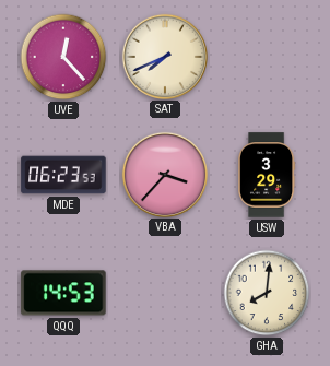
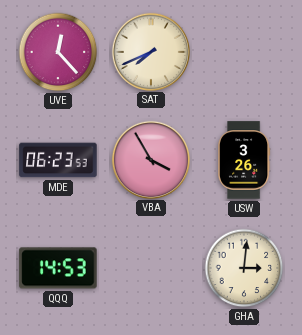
VBA: 3:37 -> 3:55
USW: 3:29 -> 3:26
GHA: 8:01 -> 3:01
